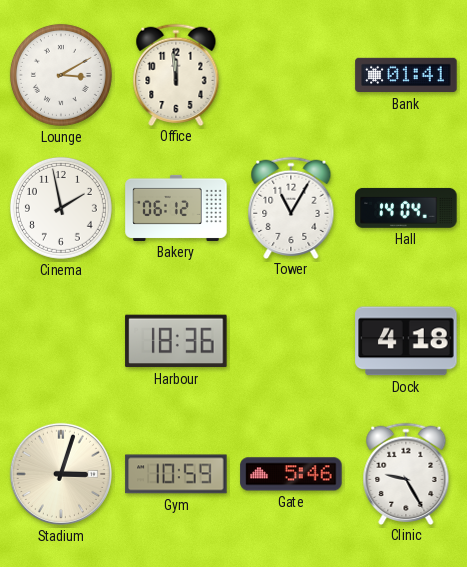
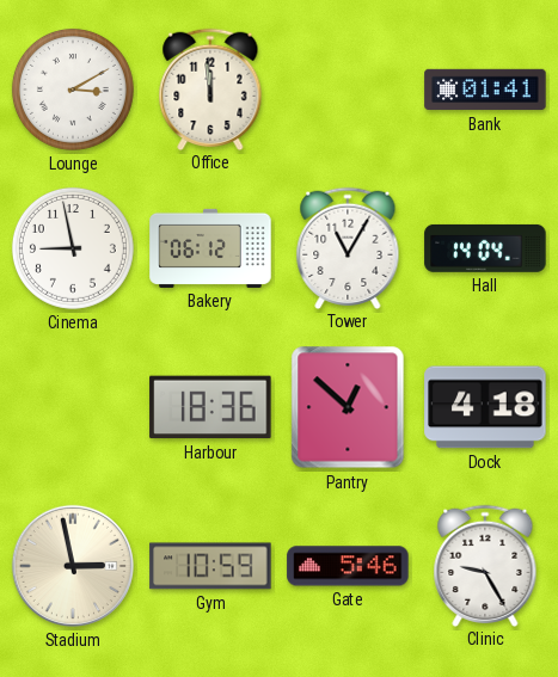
Cinema: 1:58 -> 8:58
Pantry: none -> 12:52
Stadium: 3:03 -> 2:58
